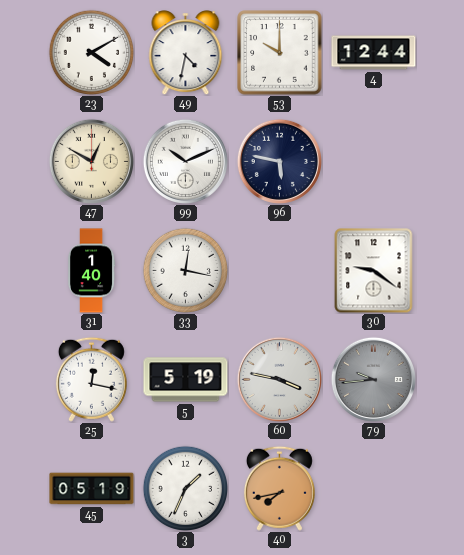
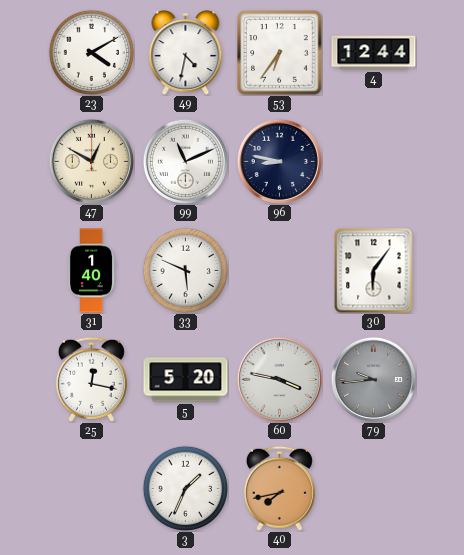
53: 10:00 -> 6:36
99: 10:11 -> 11:11
96: 5:47 -> 8:47
33: 12:17 -> 5:49
30: 9:21 -> 6:06
5: 5:19 -> 5:20
45: 05:19 -> none
